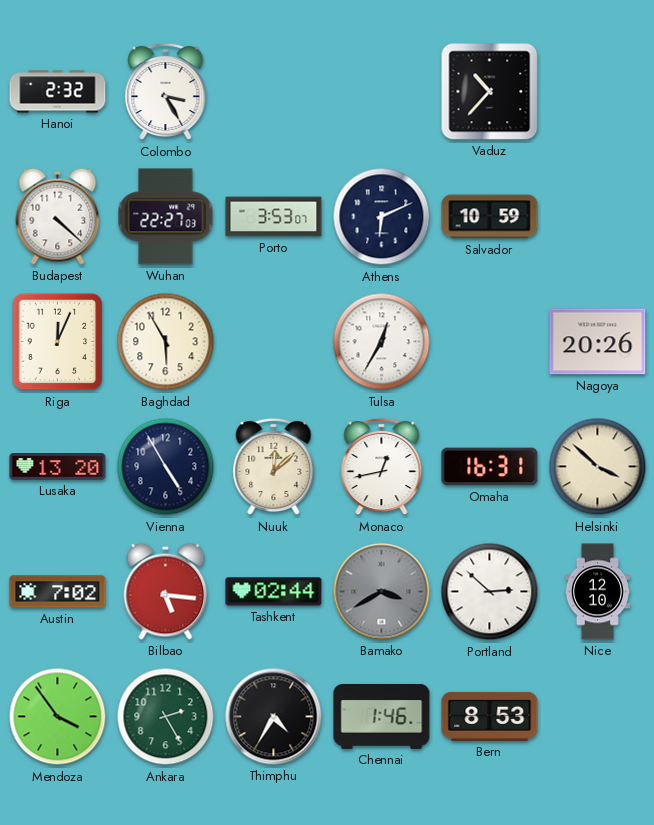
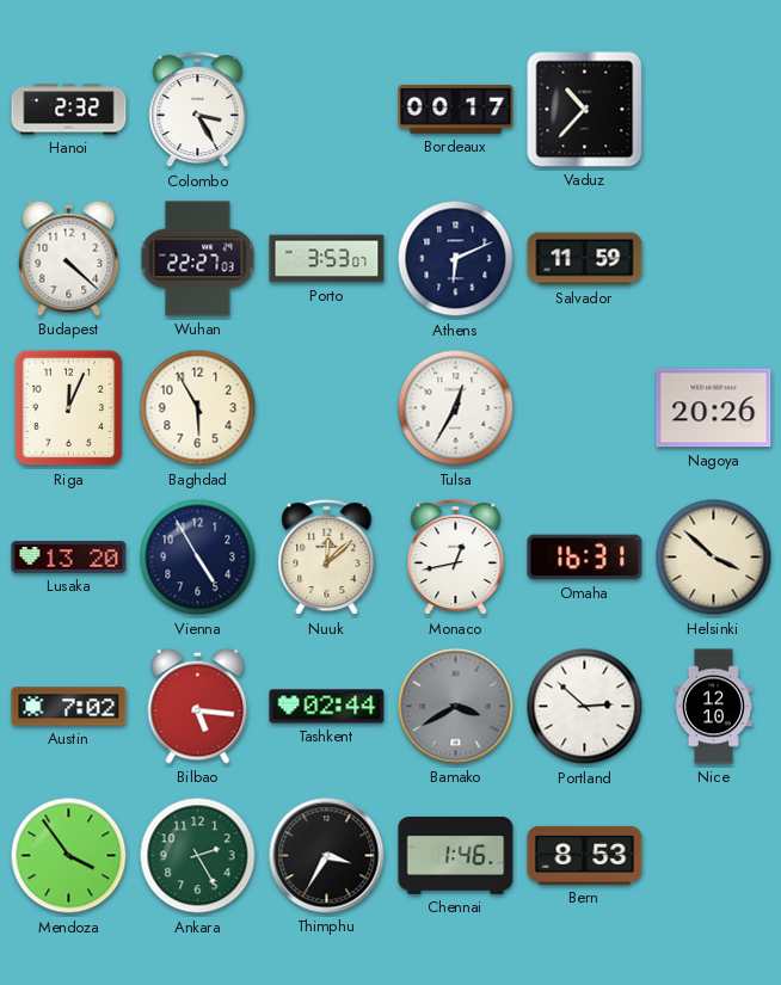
Bordeaux: none -> 00:17
Salvador: 10:59 -> 11:59
Thimphu: 4:35 -> 3:35
